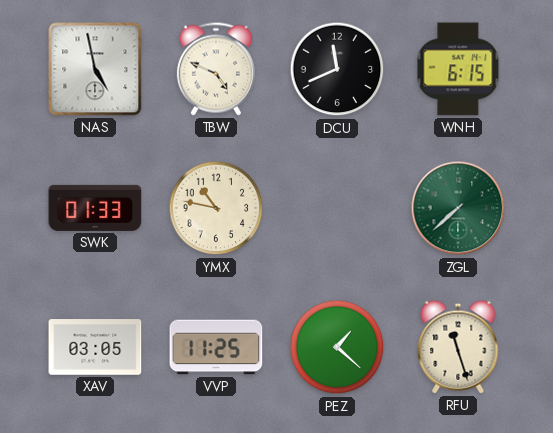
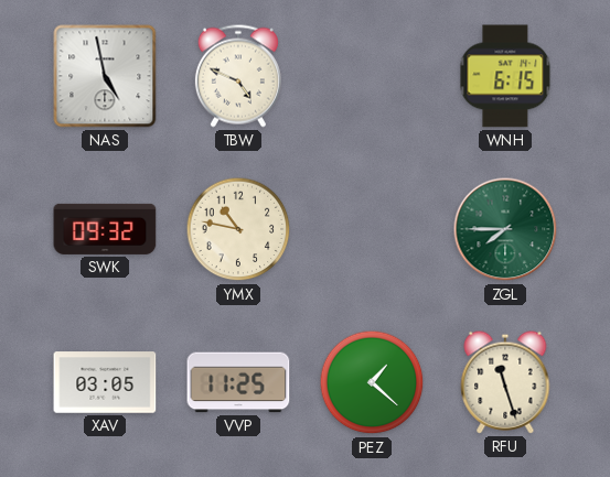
DCU: 11:41 -> none
SWK: 01:33 -> 09:32
ZGL: 7:38 -> 7:45
